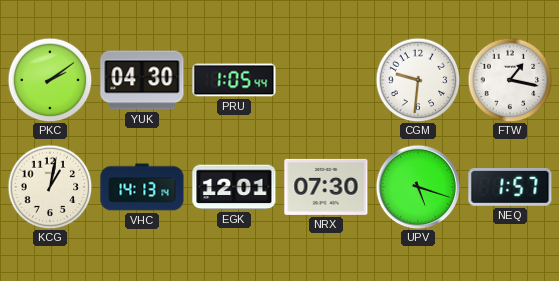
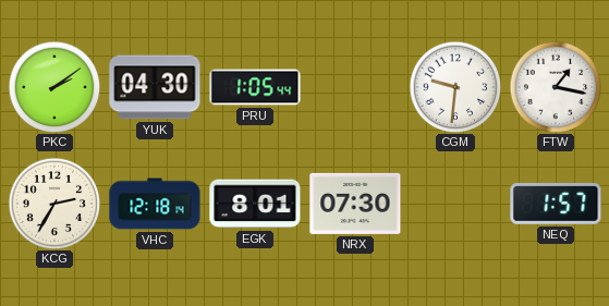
KCG: 1:02 -> 2:35
VHC: 14:13 -> 12:18
EGK: 12:01 -> 8:01
UPV: 5:18 -> none
